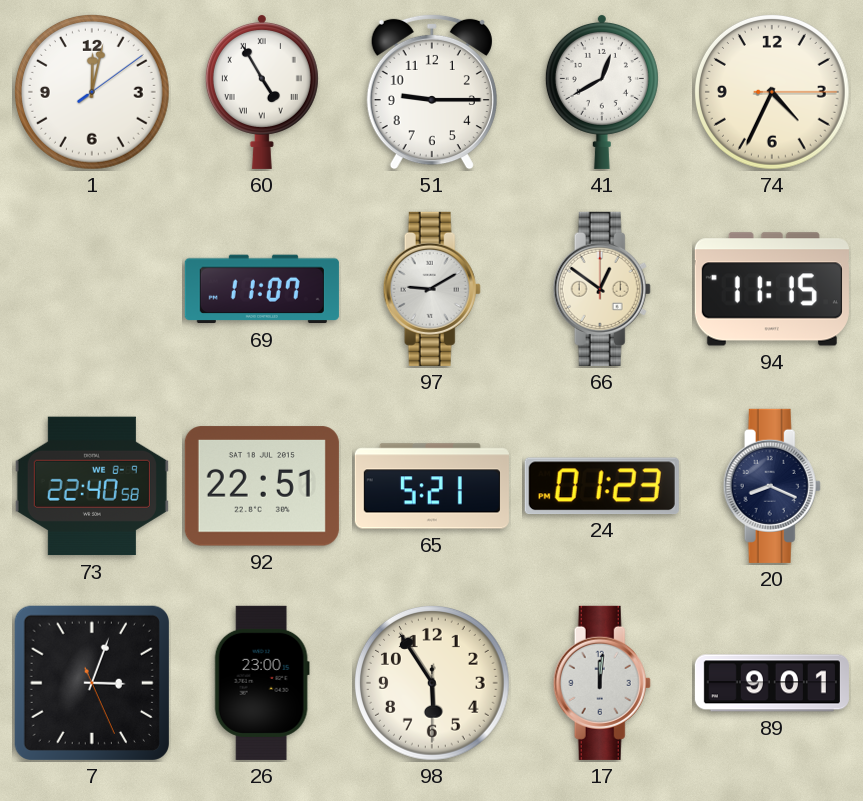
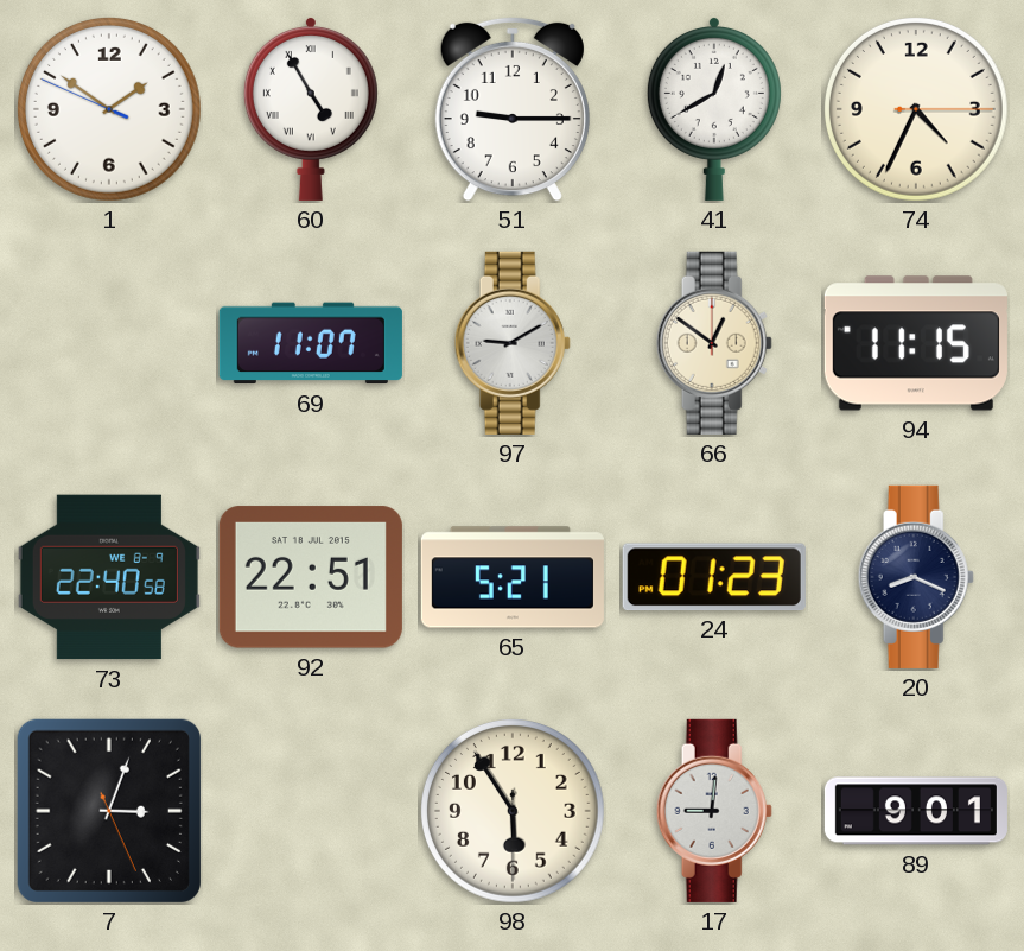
1: 12:02 -> 1:50
26: 23:00 -> none
17: 12:01 -> 9:01
